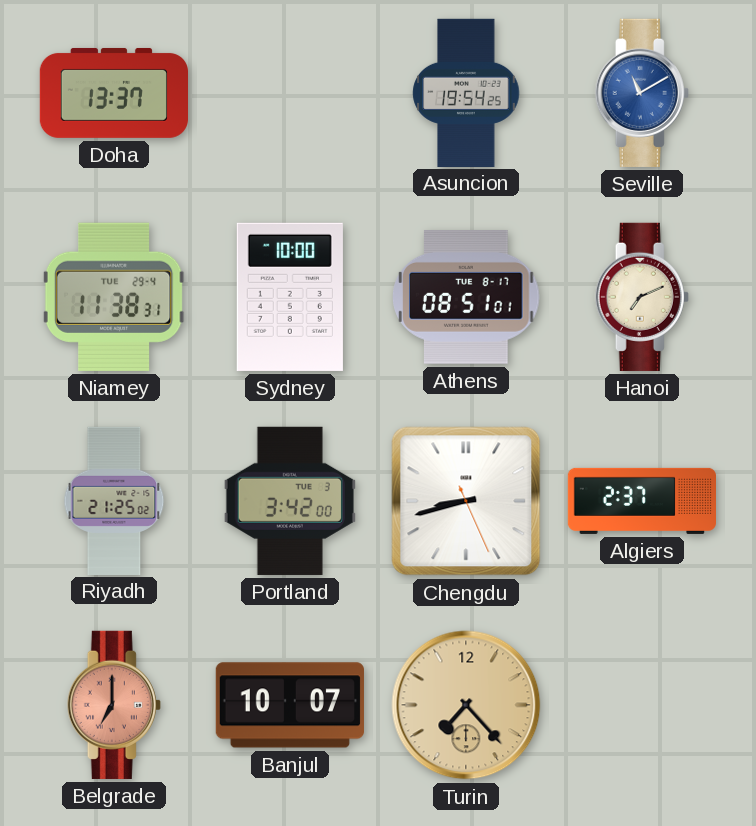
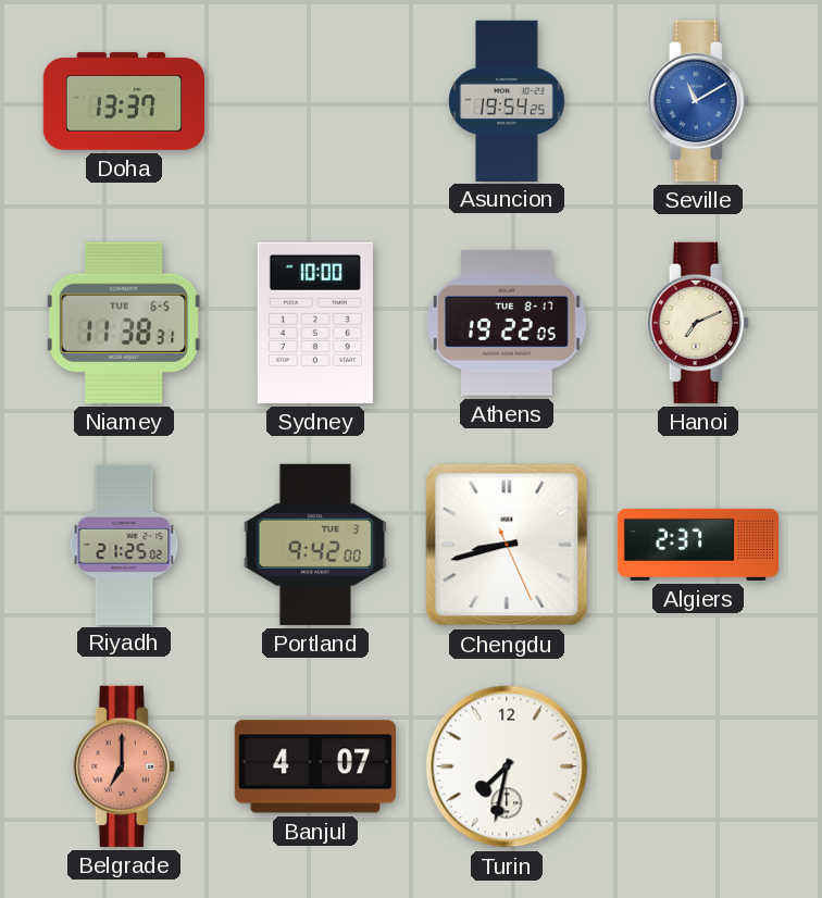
Niamey date: TUE 29-4 -> TUE 6-5
Athens: 08:51 -> 19:22
Portland: 3:42 -> 9:42
Banjul: 10:07 -> 4:07
Turin: 7:23 -> 7:32
Turin dial: champagne -> white
